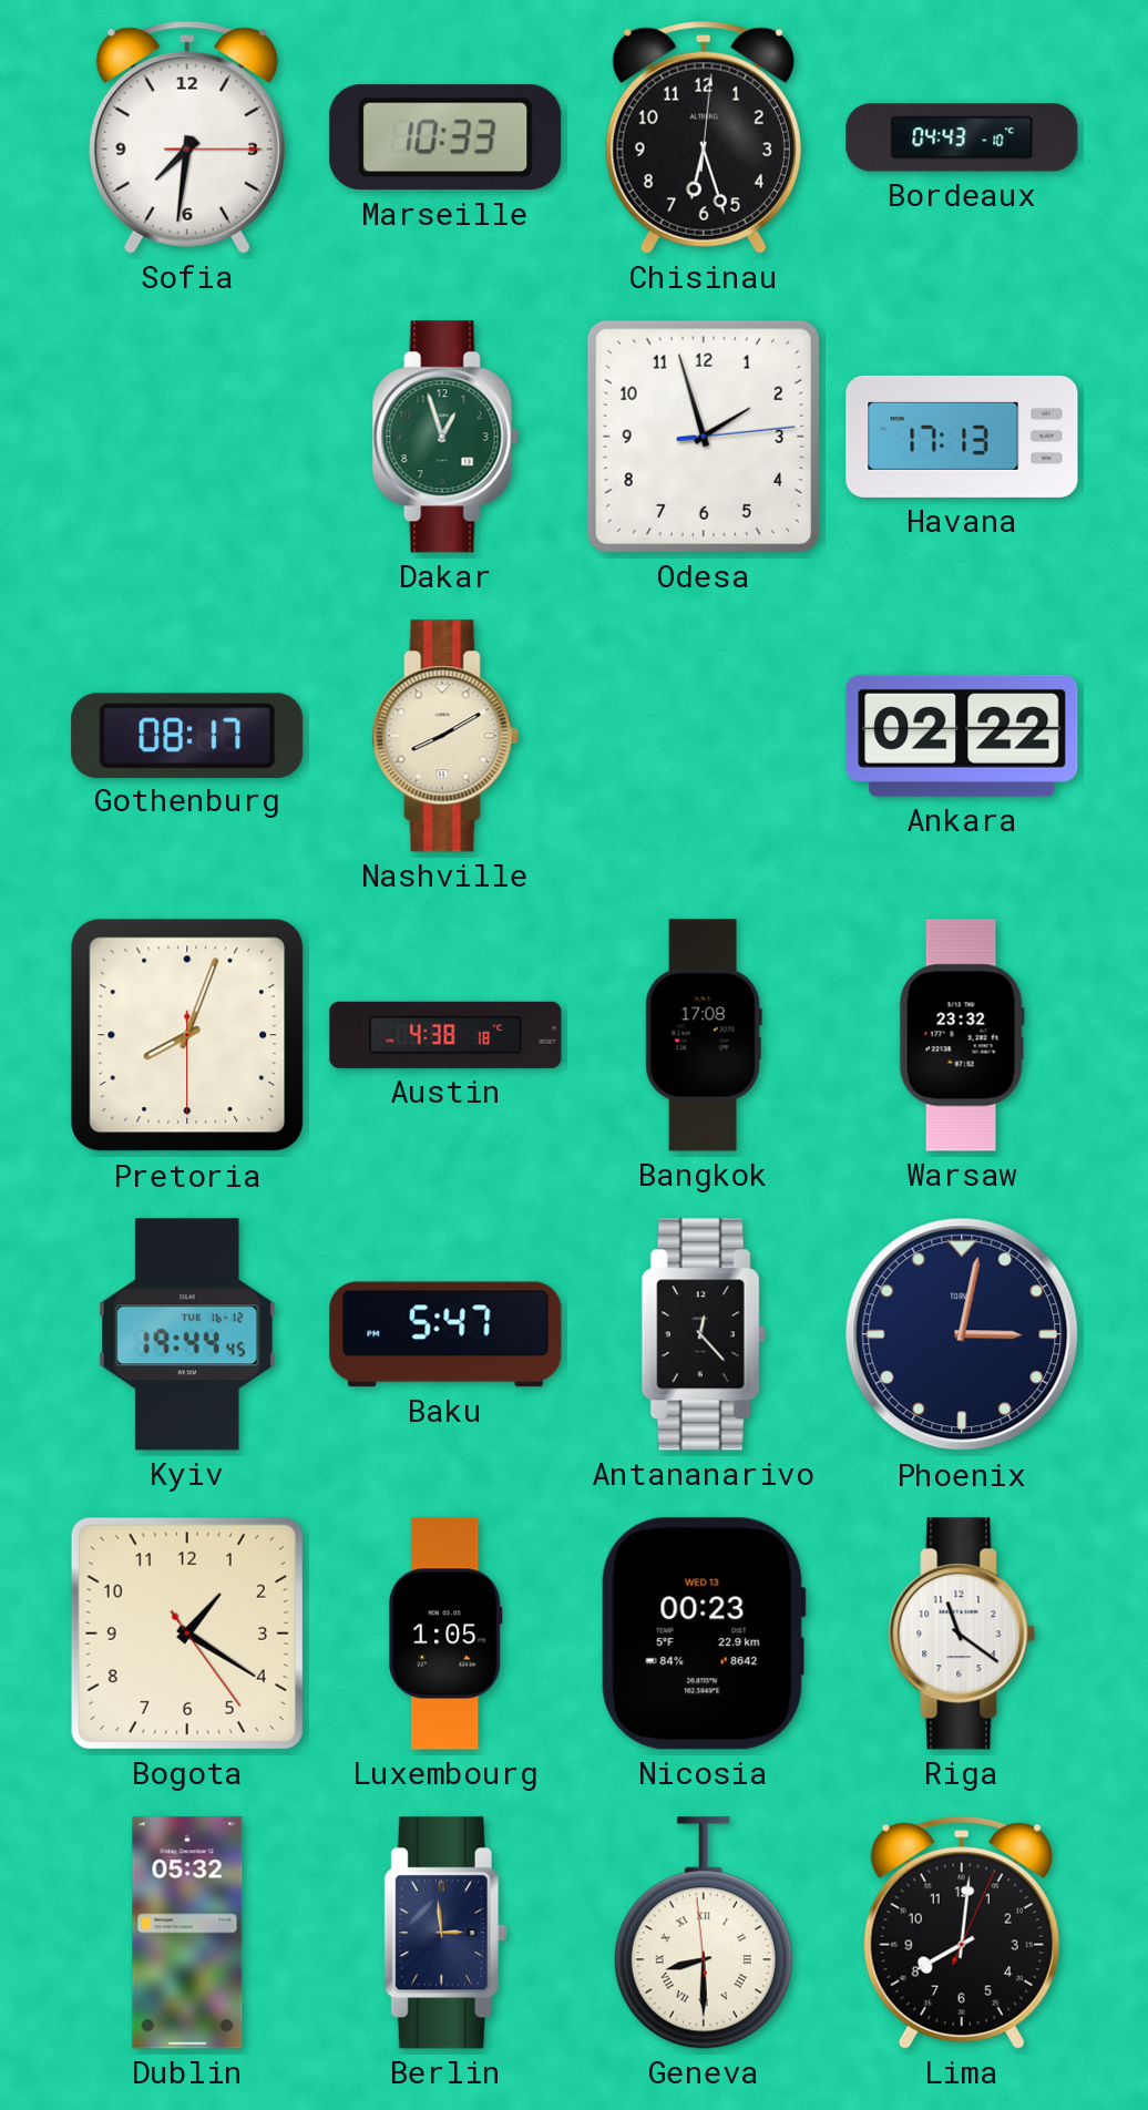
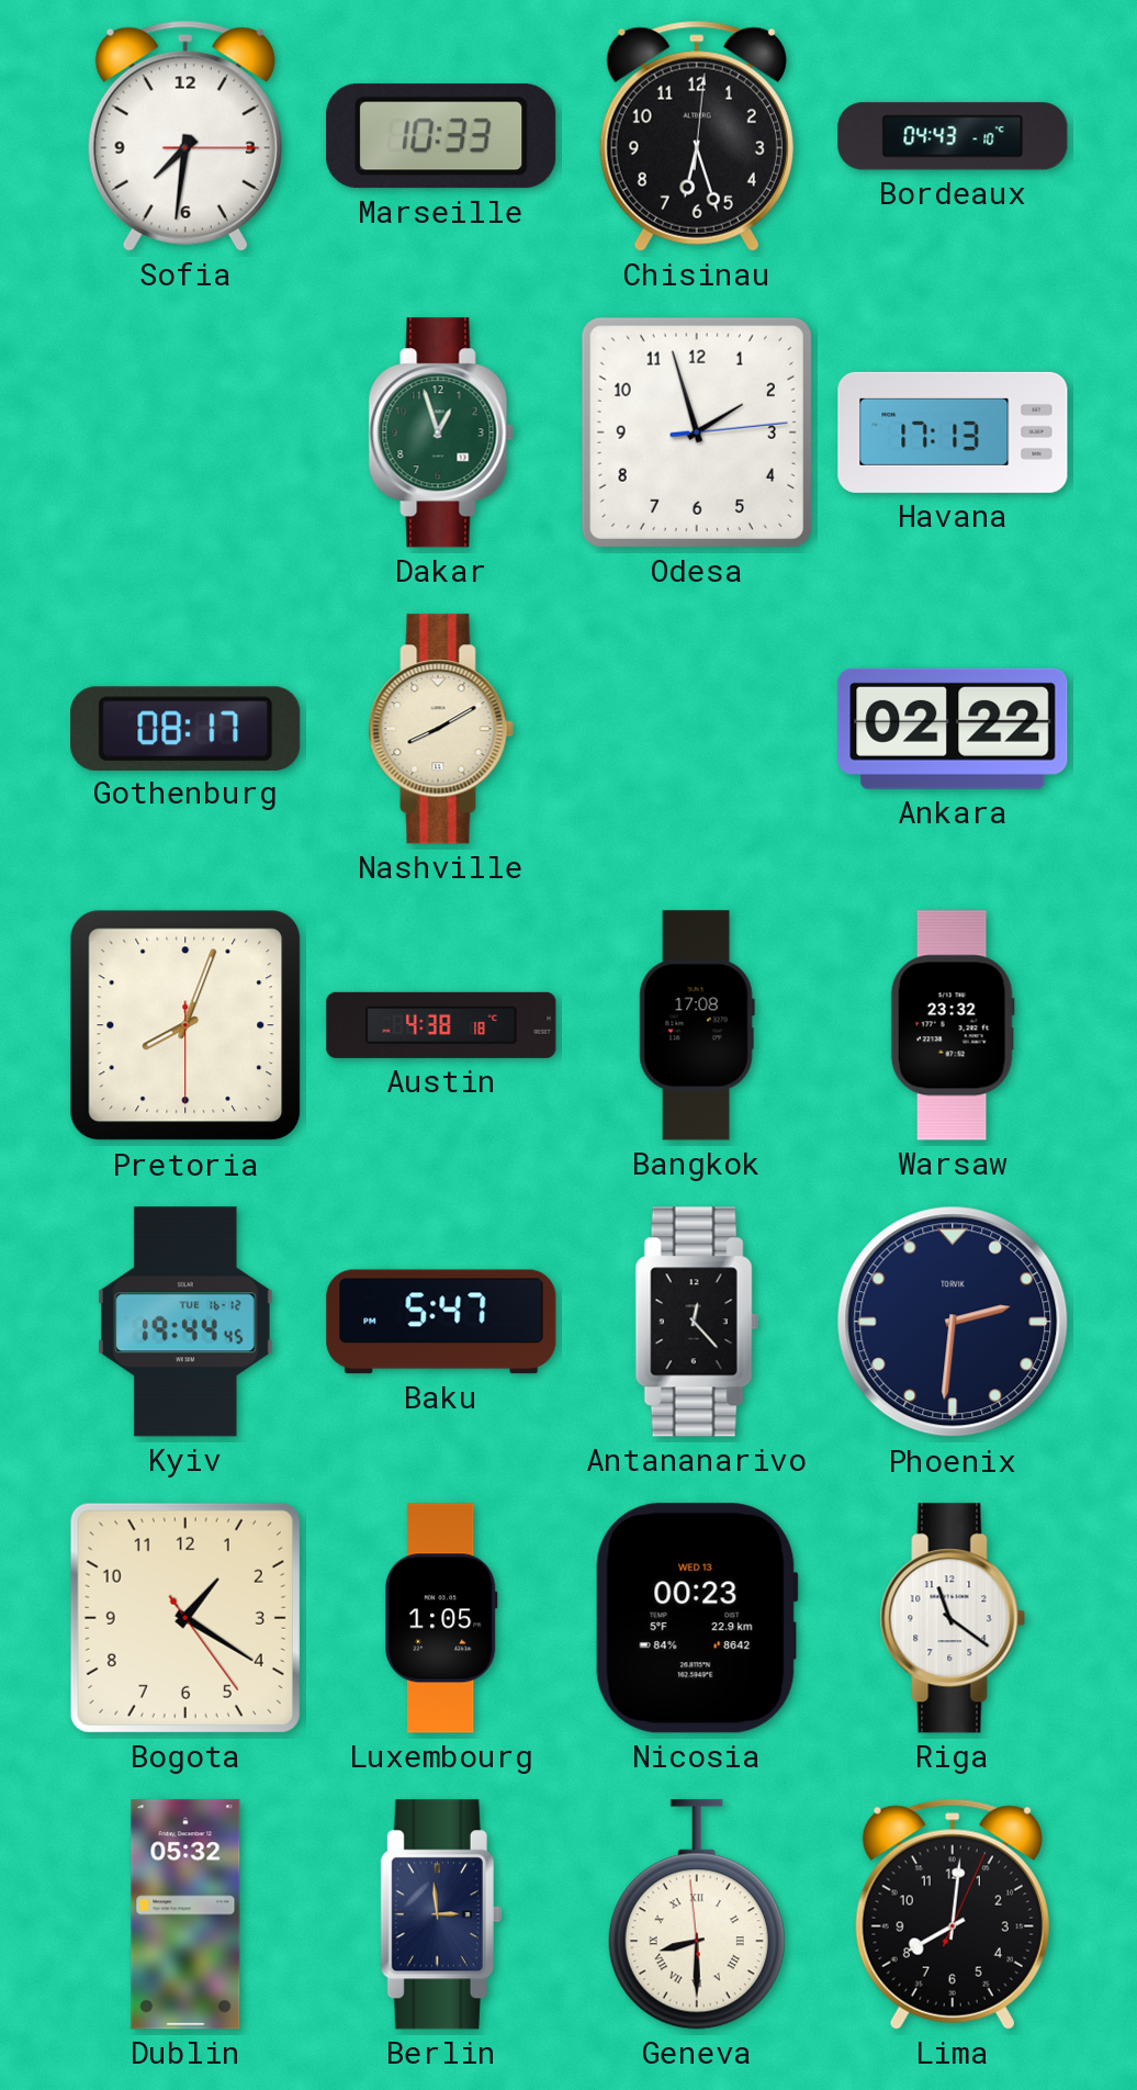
Phoenix: 3:02 -> 2:31
